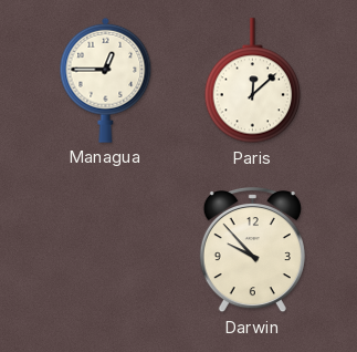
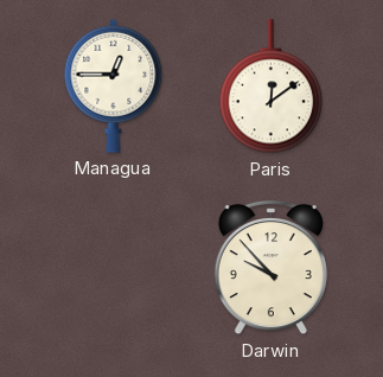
Paris: 12:08 -> 12:09
